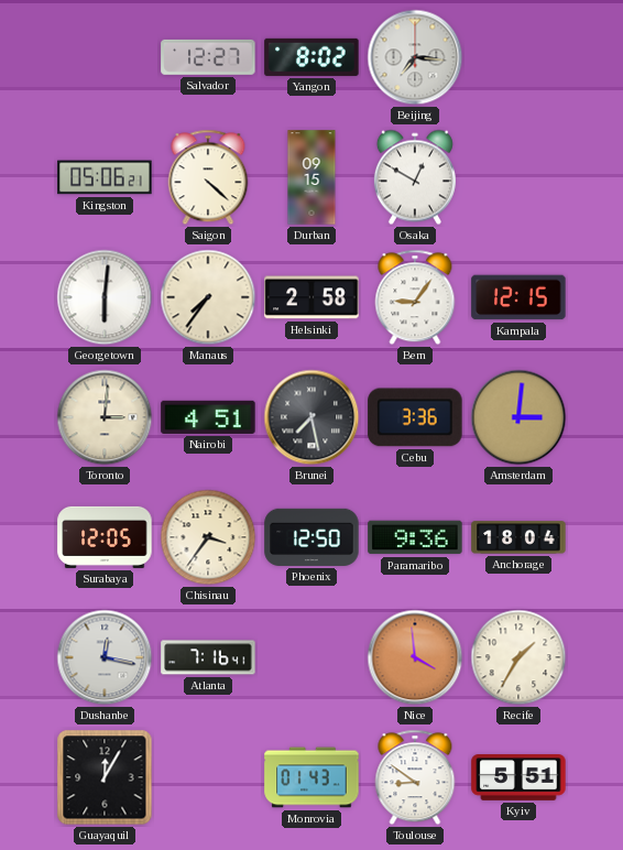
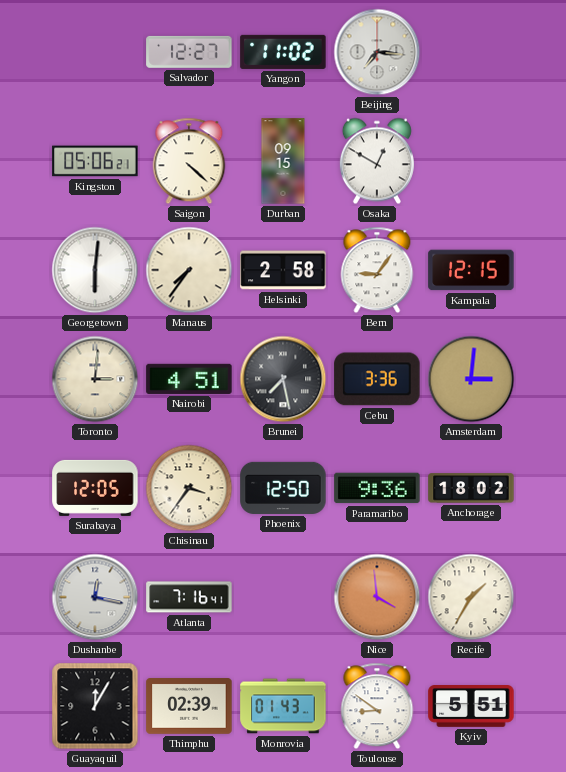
Yangon: 8:02 -> 11:02
Anchorage: 18:04 -> 18:02
Thimphu: none -> 02:39
